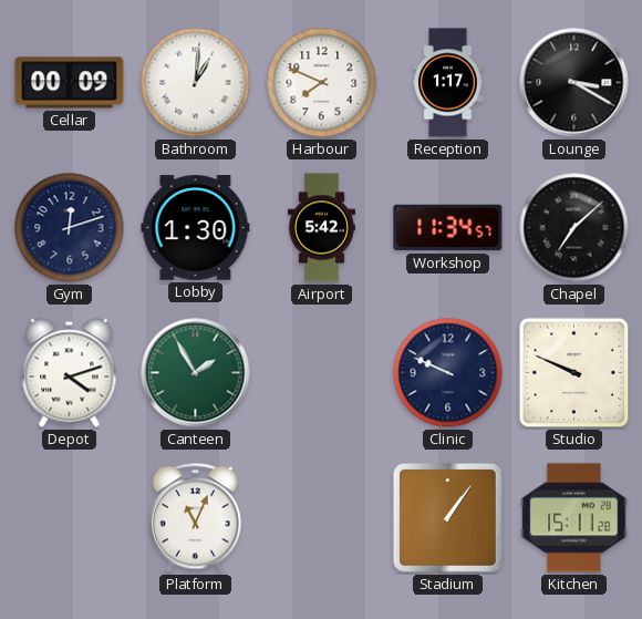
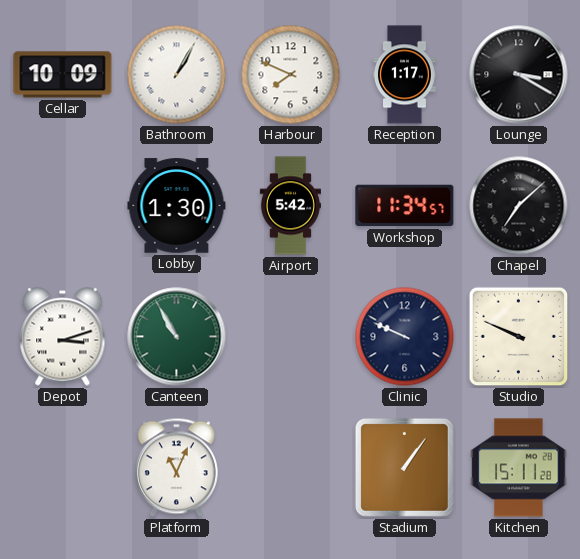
Cellar: 00:09 -> 10:09
Bathroom: 1:01 -> 1:05
Gym: 12:12 -> none
Depot: 4:12 -> 3:12
Canteen: 1:55 -> 10:55
